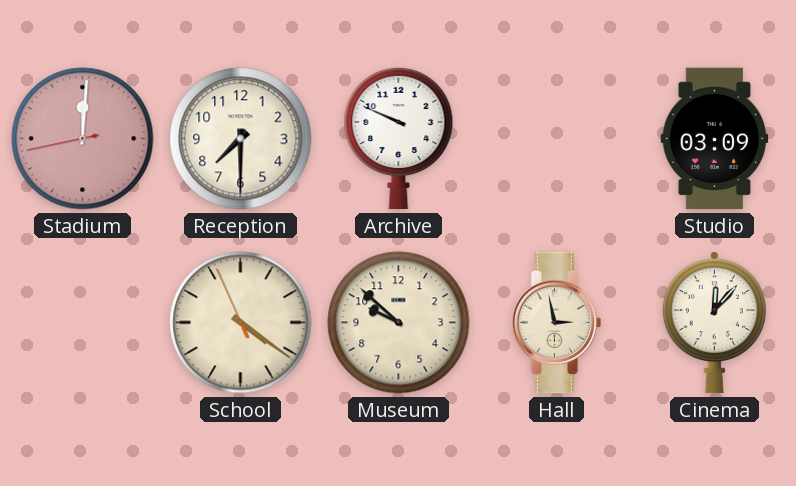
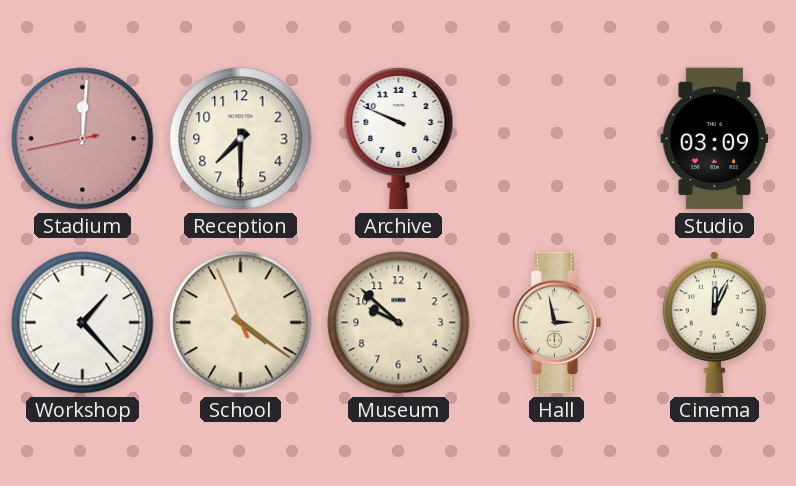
Workshop: none -> 1:23
Cinema: 12:07 -> 12:04
